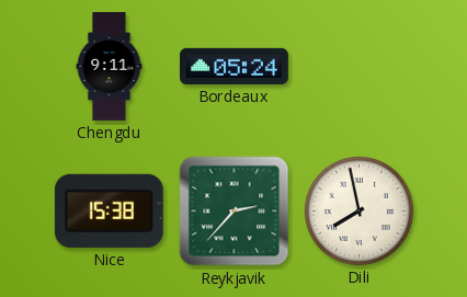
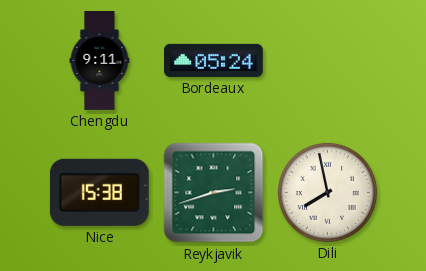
Reykjavik: 2:37 -> 2:42
